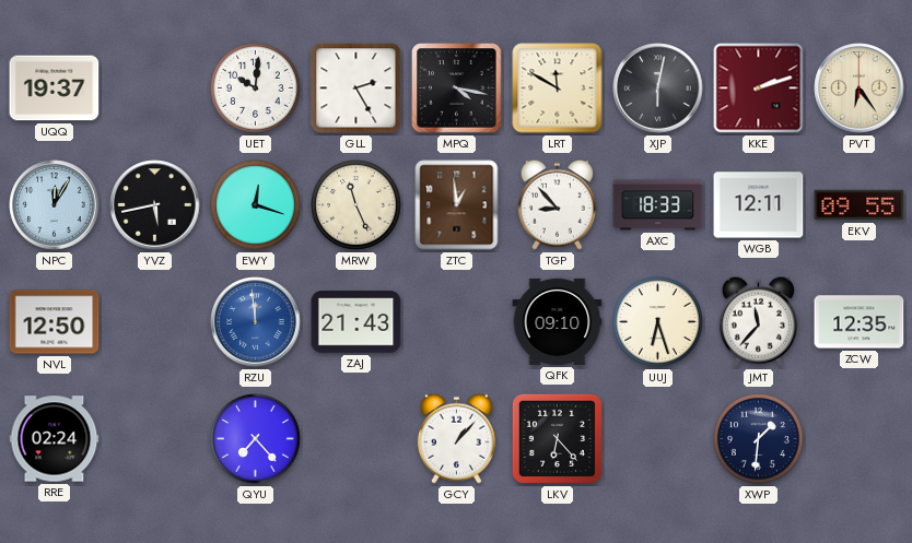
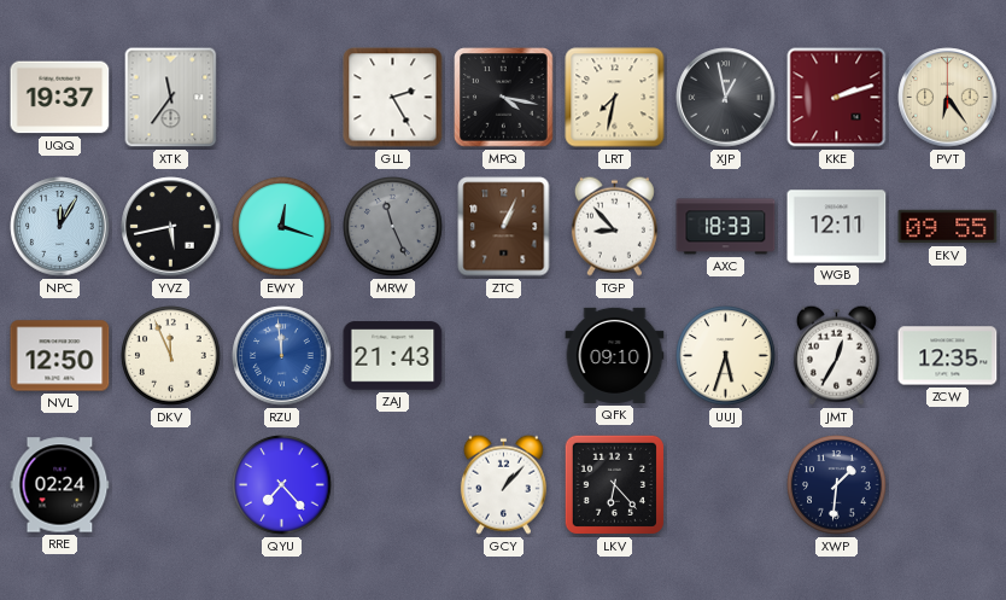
XTK: none -> 11:36
UET: 10:01 -> none
LRT: 11:50 -> 7:32
XJP: 6:02 -> 12:58
MRW dial: cream -> grey
ZTC: 12:59 -> 1:04
DKV: none -> 11:56
UUJ: 6:27 -> 5:33
JMT: 11:37 -> 12:35
